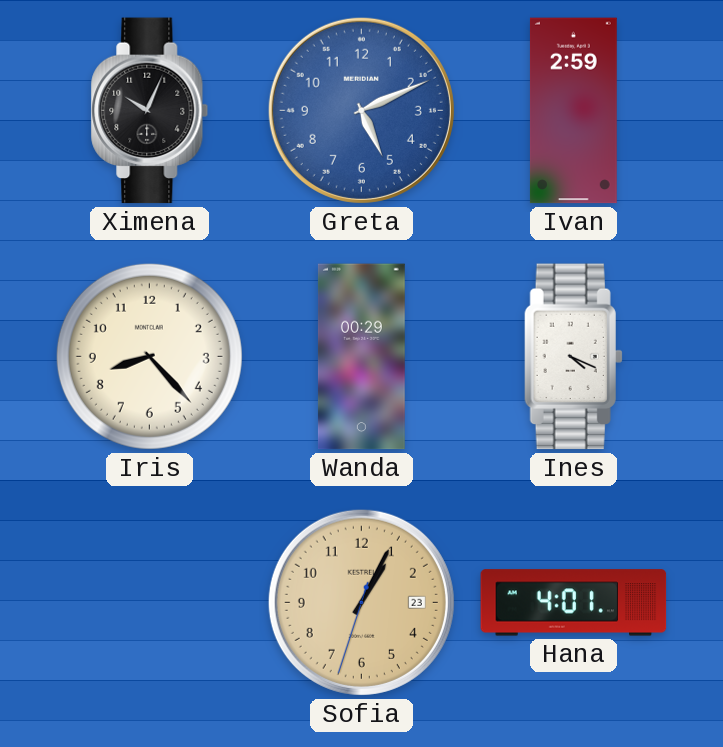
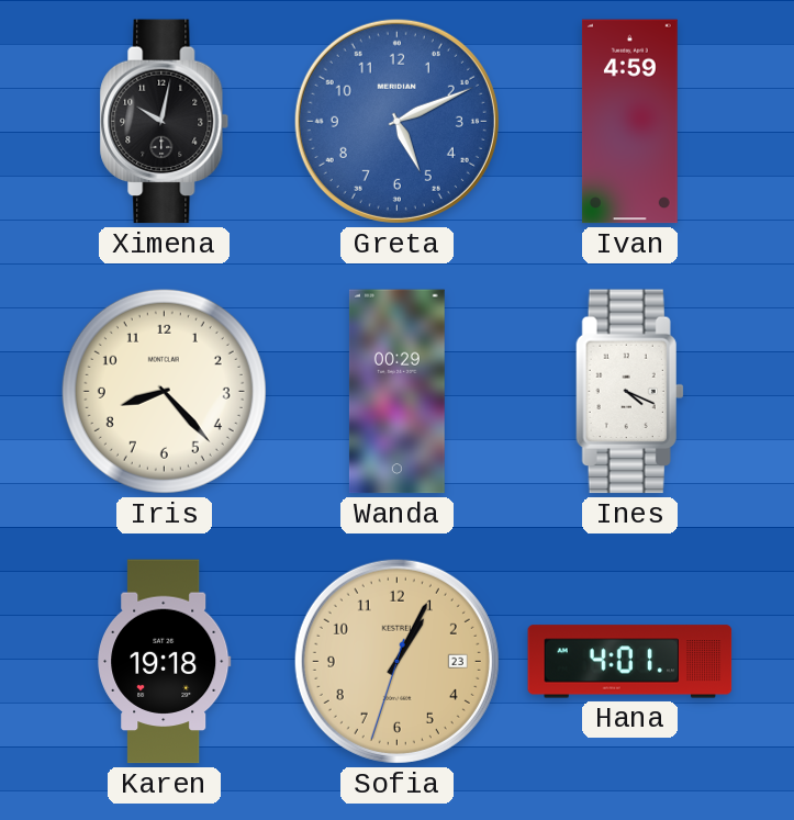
Ximena: 10:04 -> 10:02
Ivan: 2:59 -> 4:59
Karen: none -> 19:18
